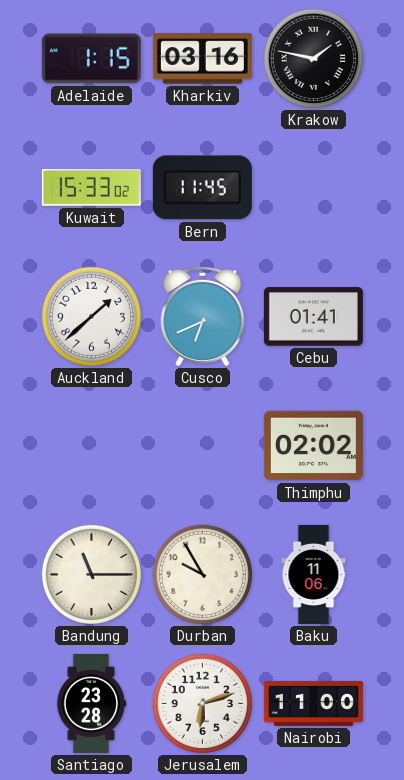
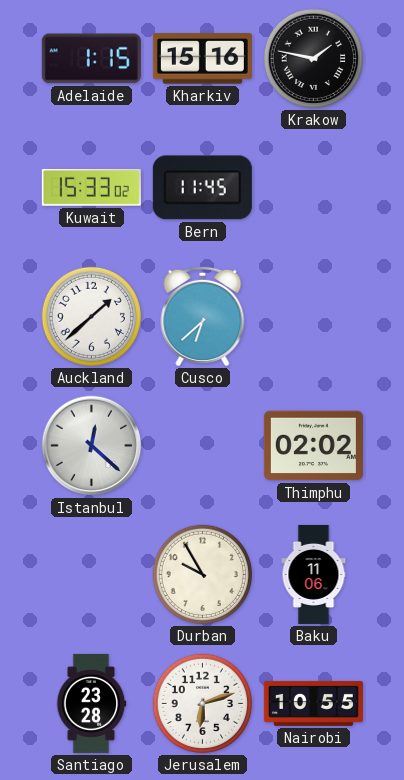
Kharkiv: 03:16 -> 15:16
Cusco: 6:41 -> 6:38
Cebu: 01:41 -> none
Istanbul: none -> 12:22
Bandung: 11:15 -> none
Nairobi: 11:00 -> 10:55
